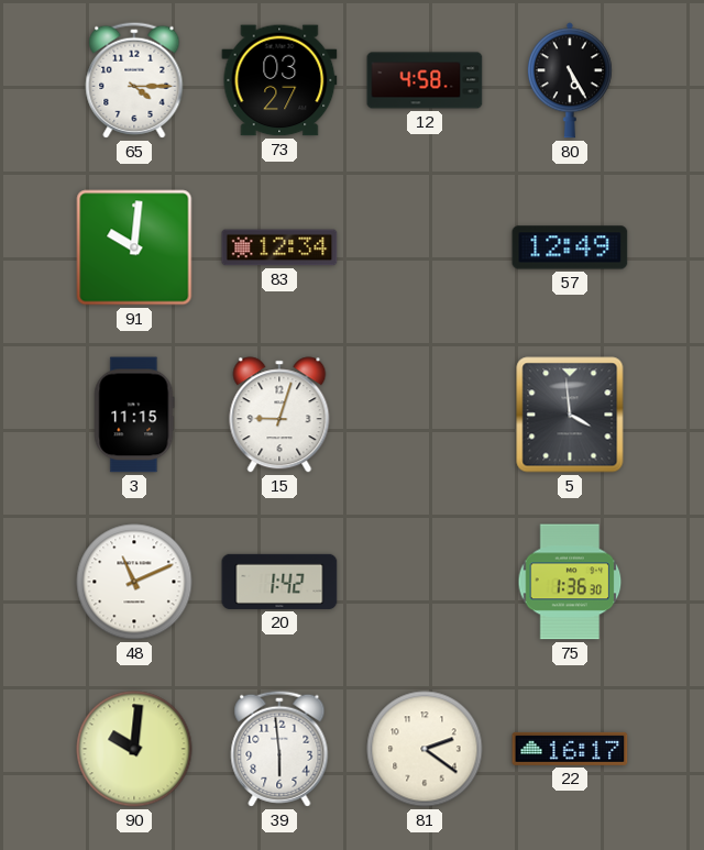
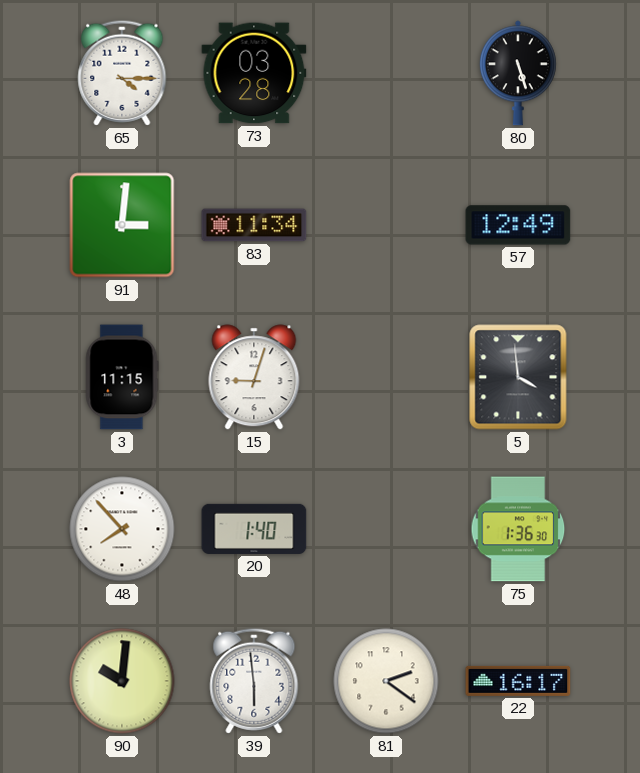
73: 03:27 -> 03:28
12: 4:58 -> none
80: 5:25 -> 5:27
91: 10:01 -> 3:01
83: 12:34 -> 11:34
48: 11:11 -> 7:53
20: 1:42 -> 1:40
